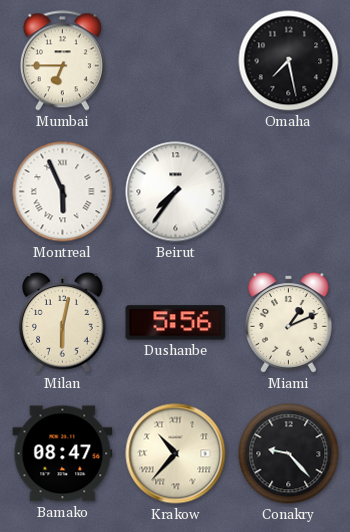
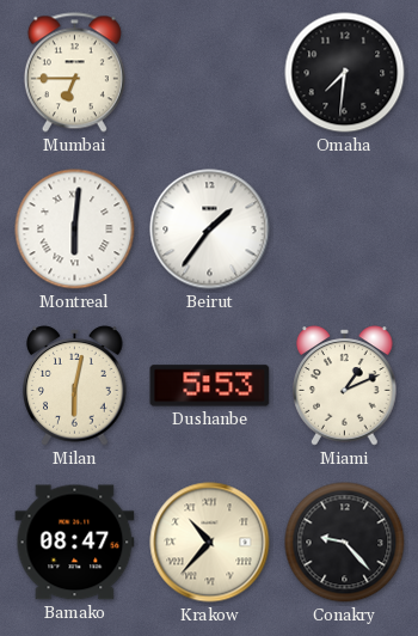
Omaha: 7:28 -> 7:31
Montreal: 5:56 -> 6:01
Beirut: 7:36 -> 1:36
Dushanbe: 5:56 -> 5:53
